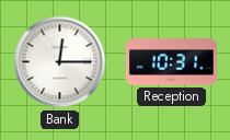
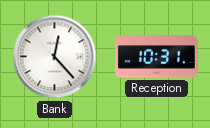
Bank: 12:15 -> 12:23
